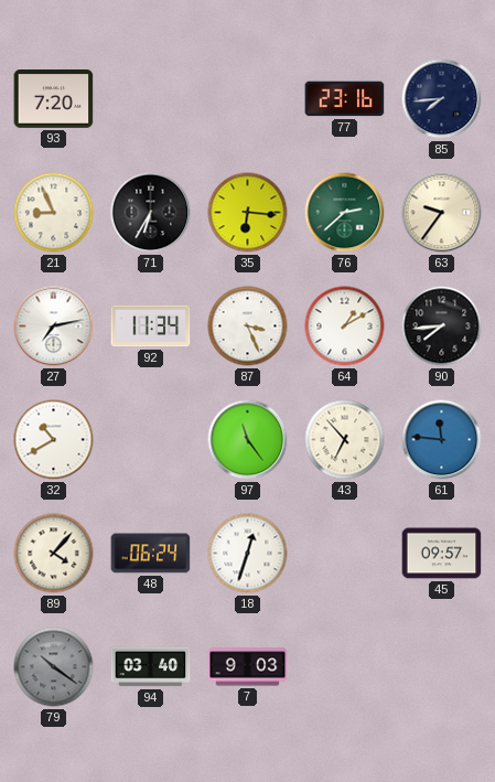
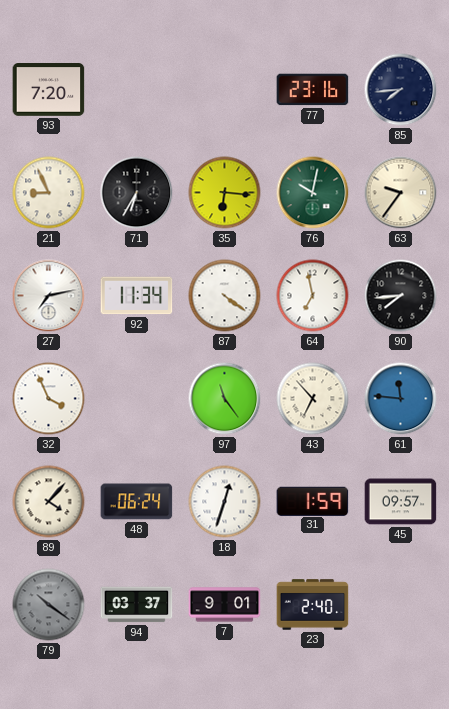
76: 2:38 -> 10:02
87: 3:26 -> 4:21
64: 1:10 -> 6:58
32: 10:40 -> 3:56
31: none -> 1:59
94: 03:40 -> 03:37
7: 9:03 -> 9:01
23: none -> 2:40
